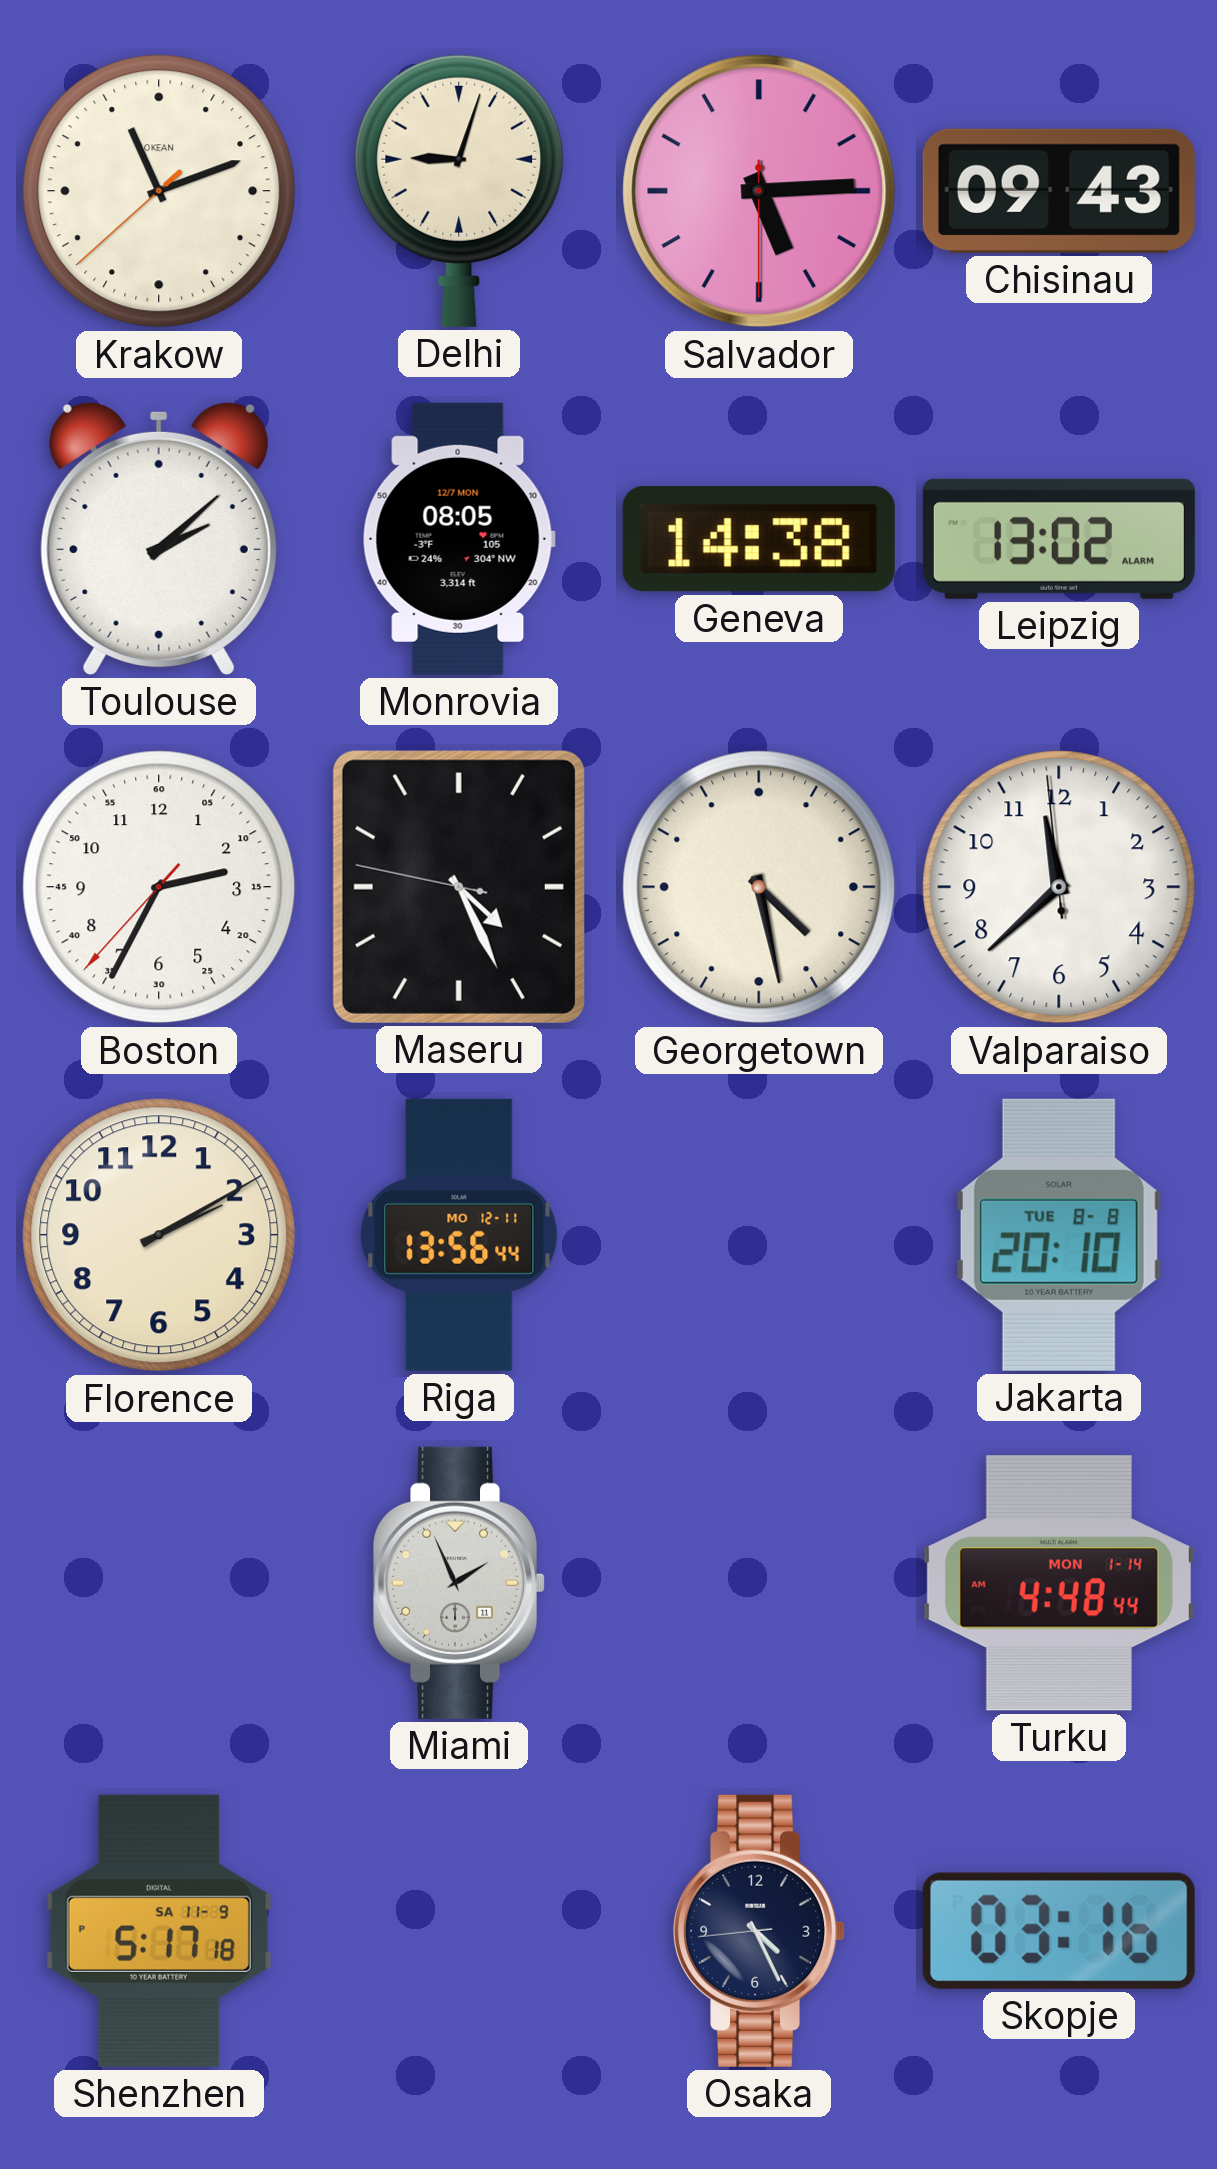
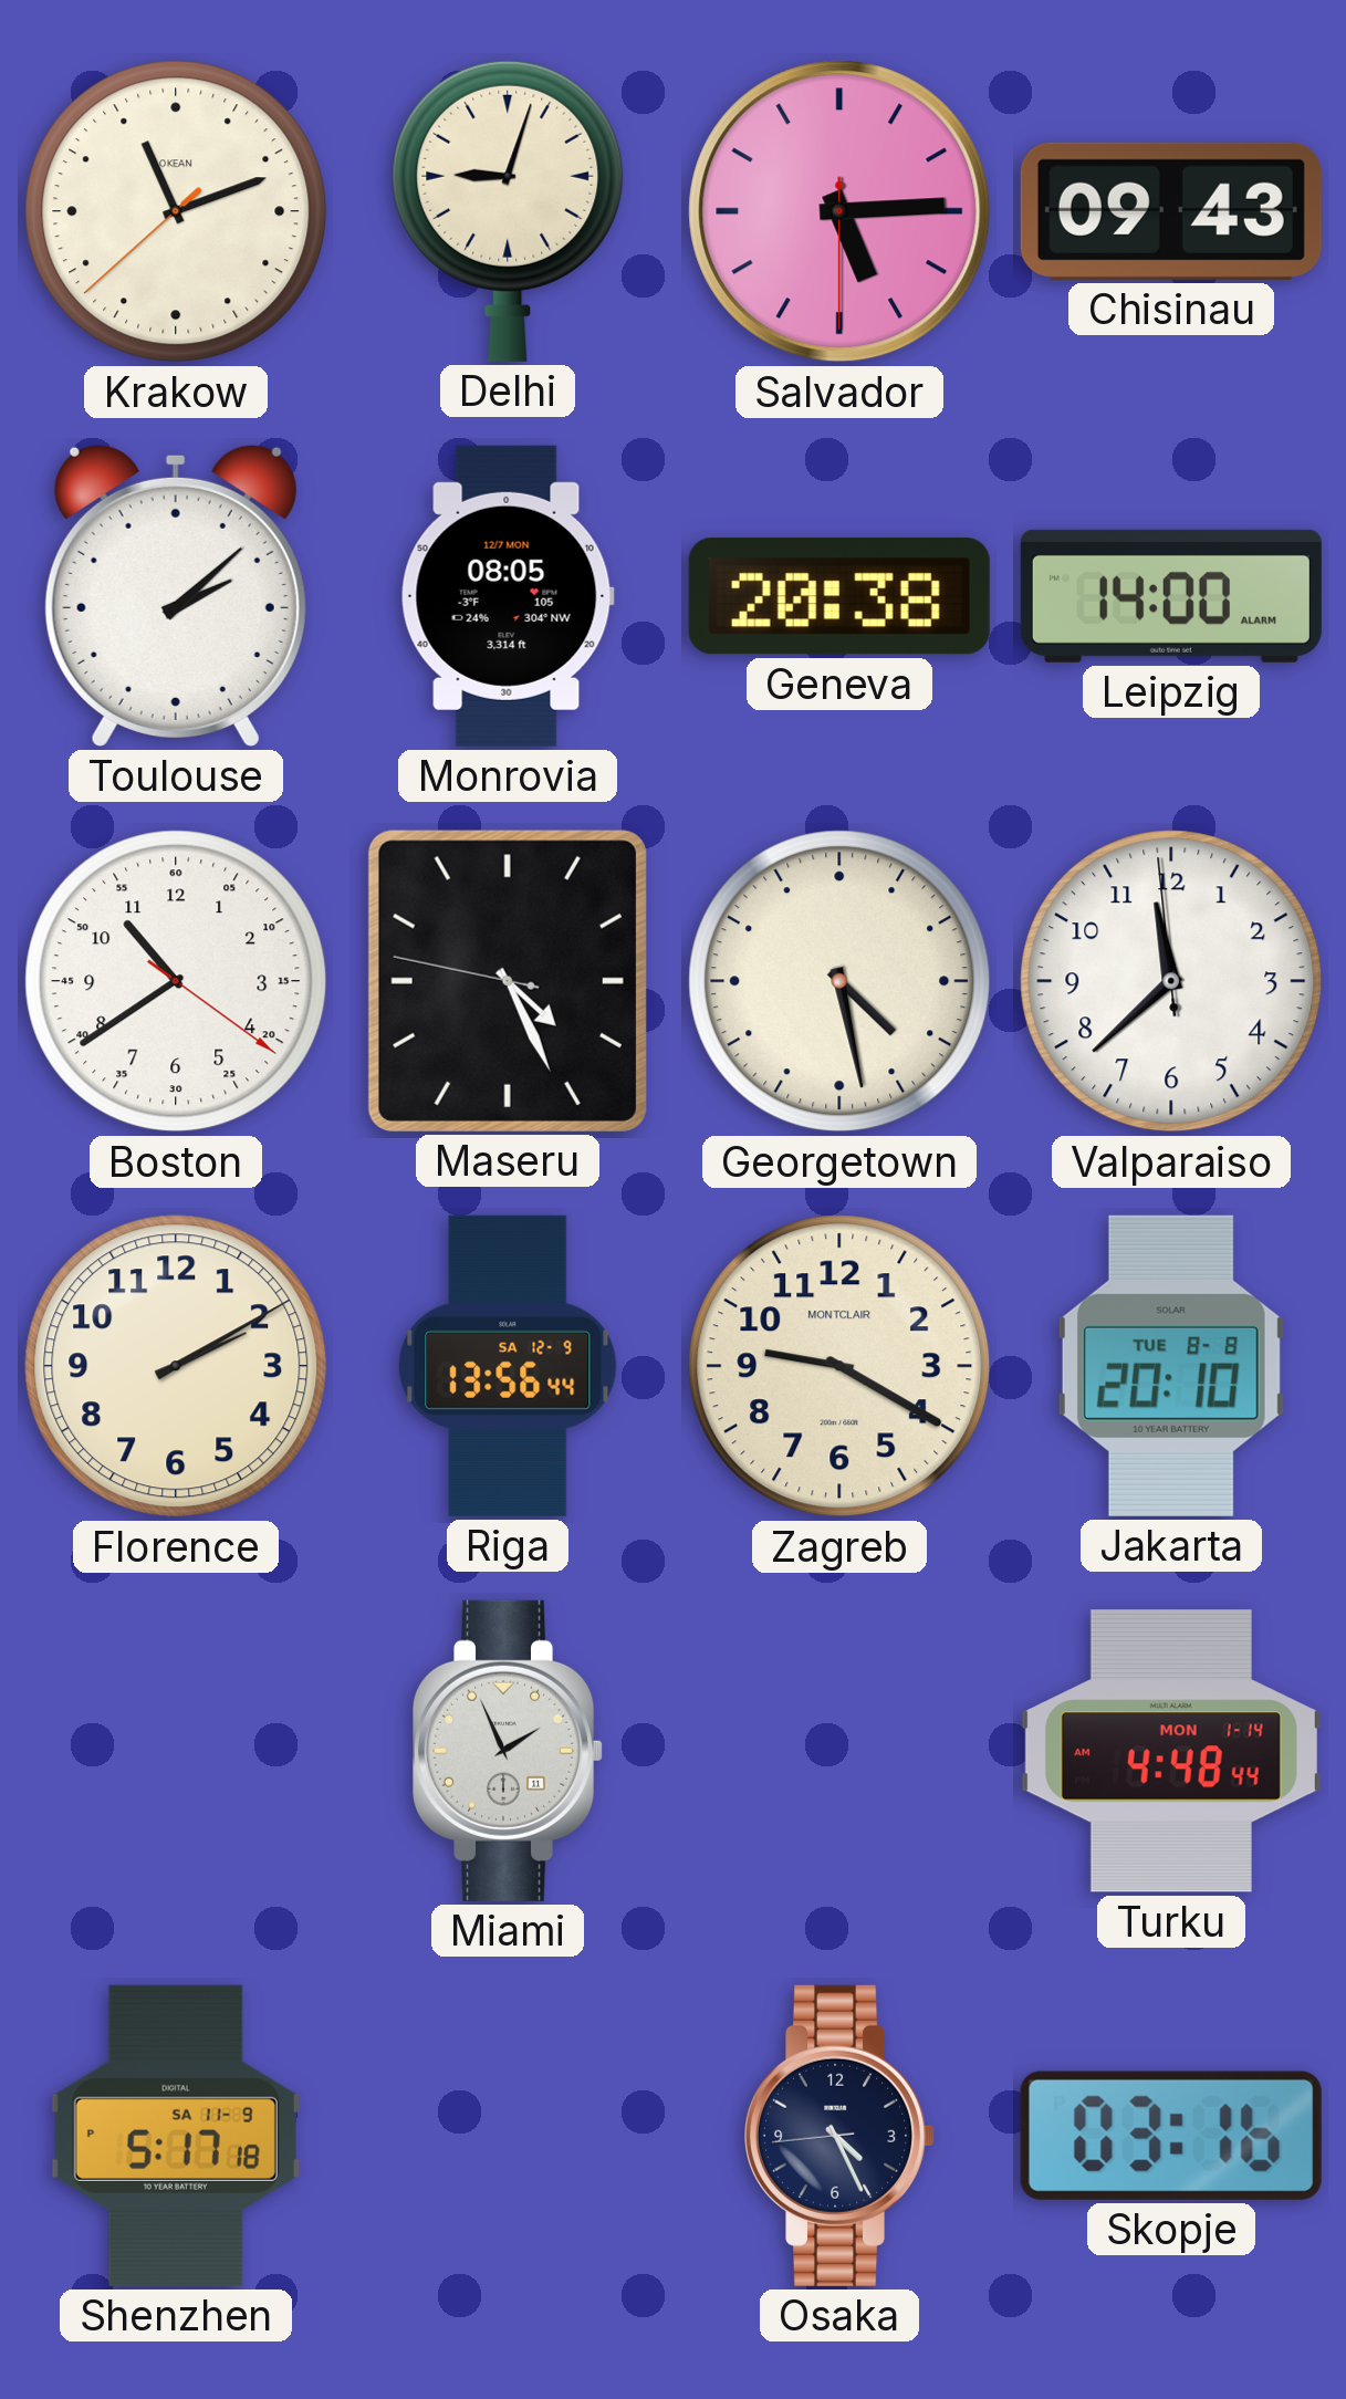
Geneva: 14:38 -> 20:38
Leipzig: 13:02 -> 14:00
Boston: 2:34 -> 10:39
Riga date: MO 12-11 -> SA 12-9
Zagreb: none -> 9:20
